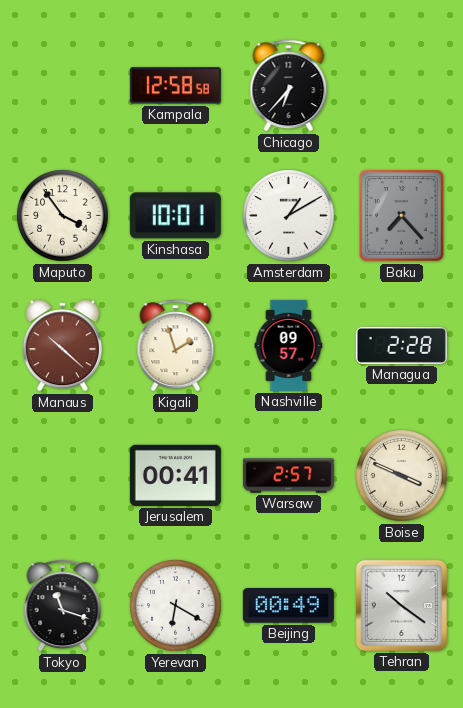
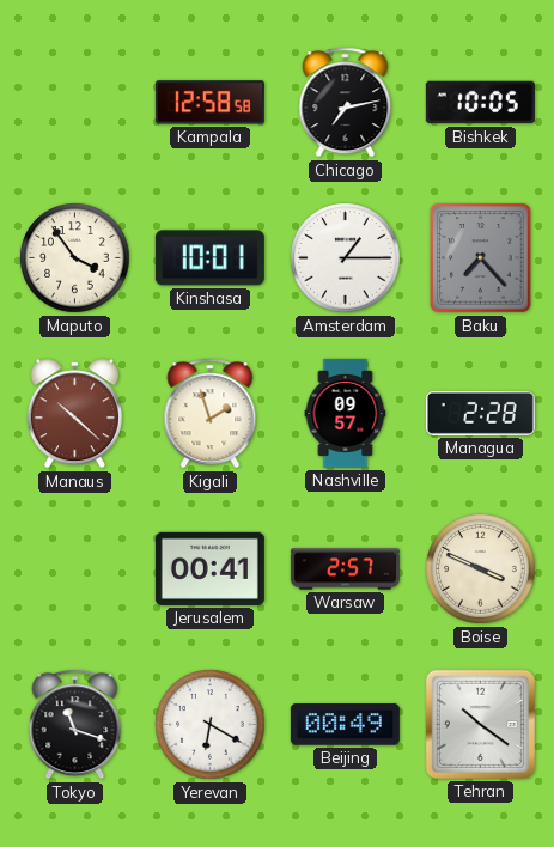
Chicago: 6:37 -> 7:13
Bishkek: none -> 10:05
Amsterdam: 1:10 -> 1:15
